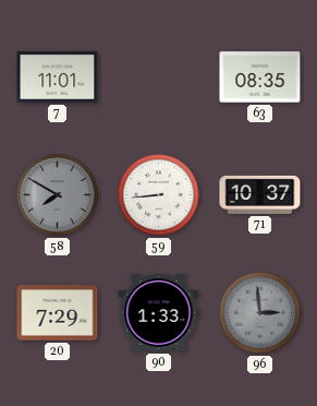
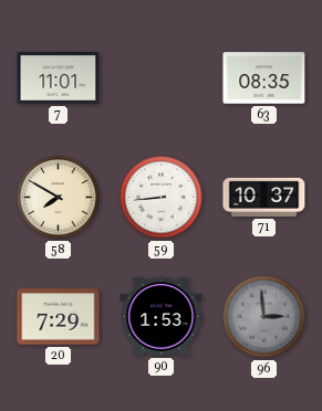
58 dial: grey -> cream
90: 1:33 -> 1:53
